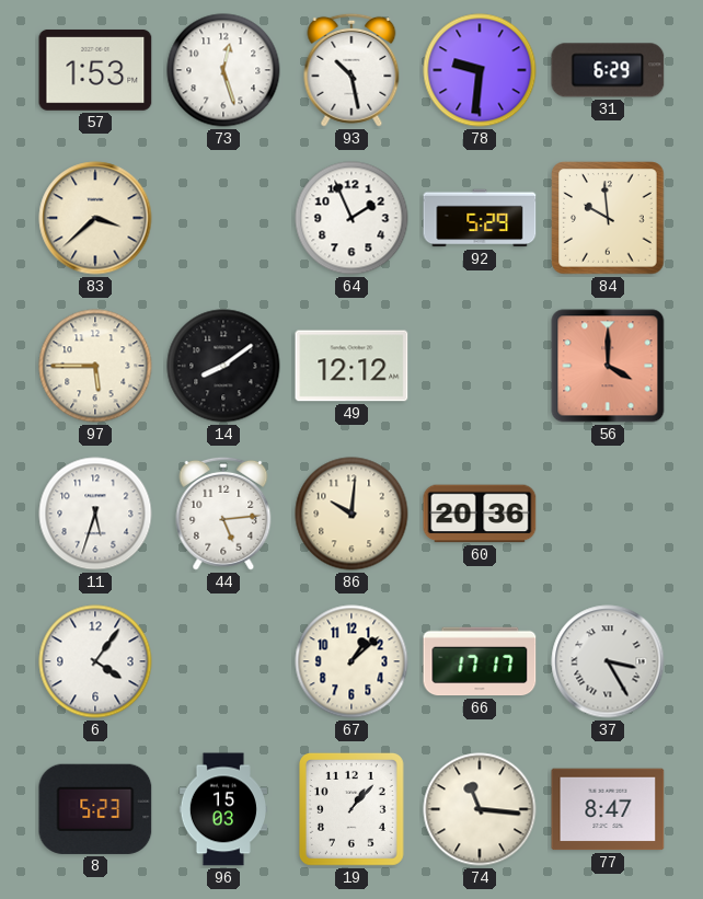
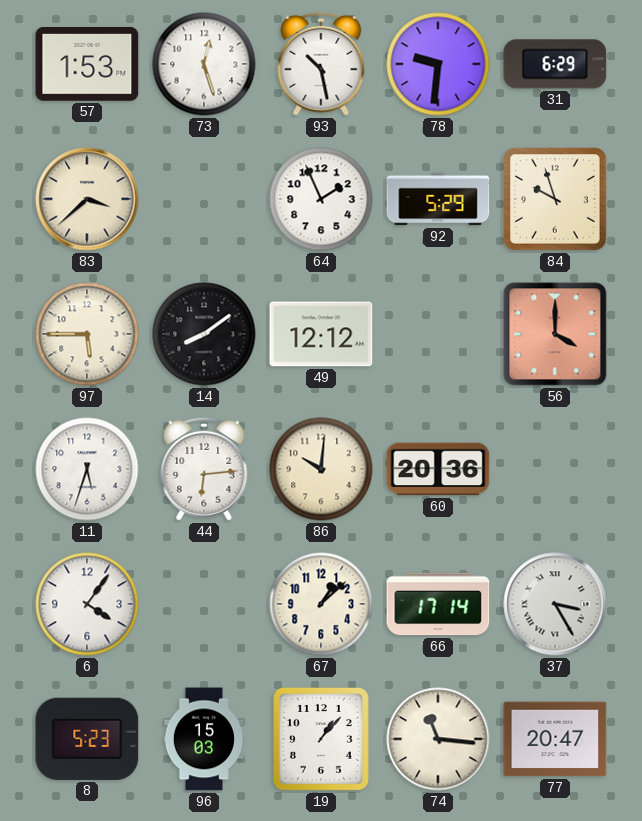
84: 9:59 -> 9:57
44: 5:14 -> 6:14
66: 17:17 -> 17:14
77: 8:47 -> 20:47
